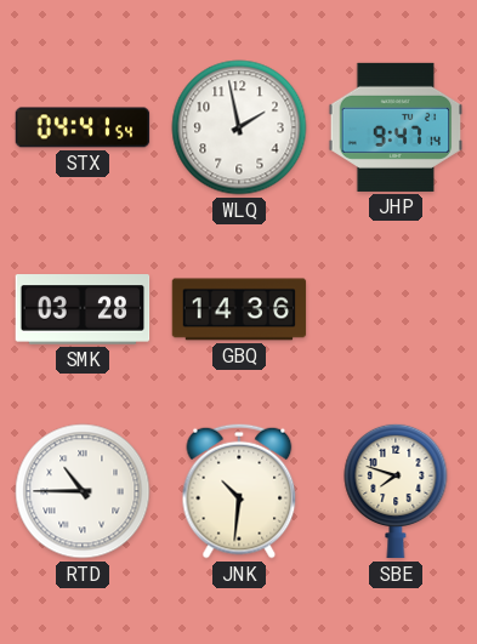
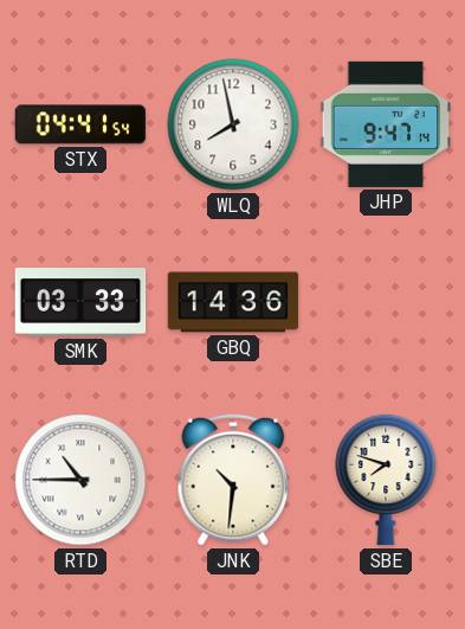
WLQ: 1:58 -> 7:58
SMK: 03:28 -> 03:33
